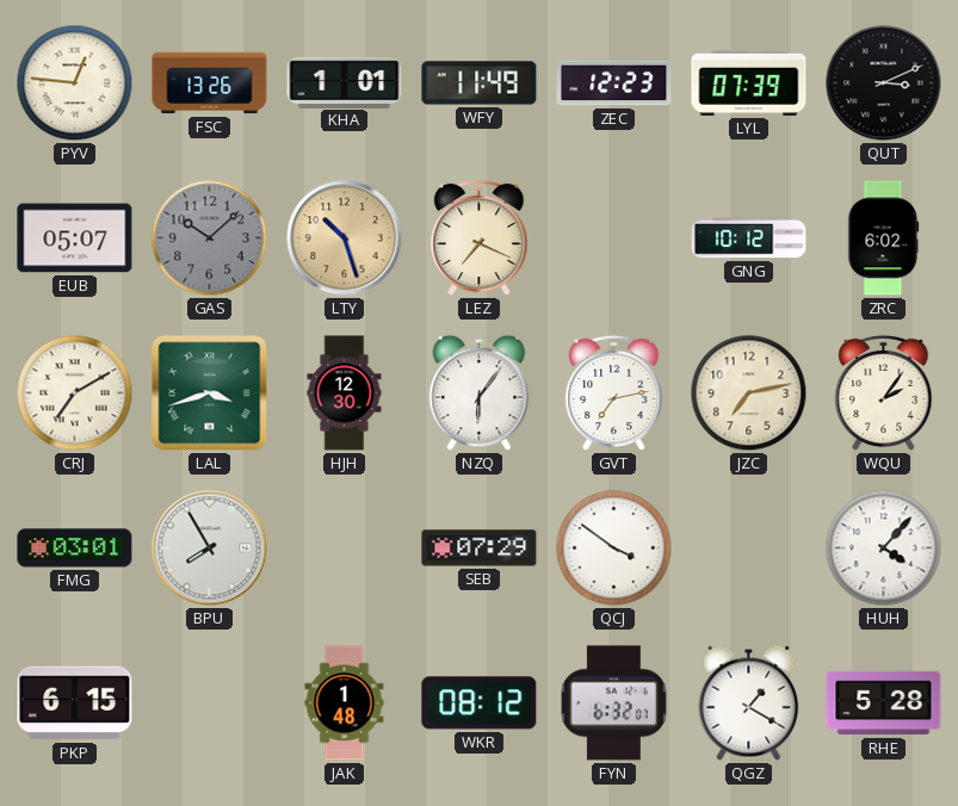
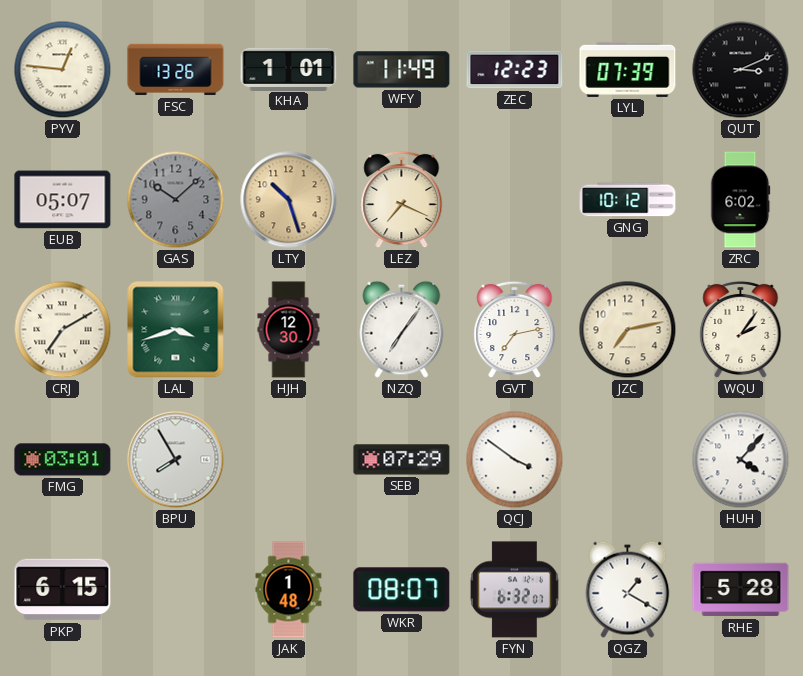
NZQ: 6:06 -> 7:06
WKR: 08:12 -> 08:07
